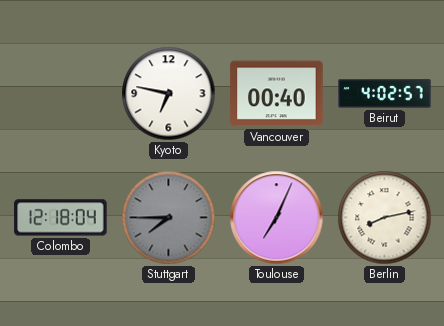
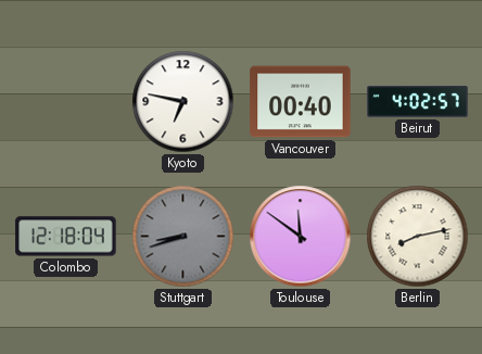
Stuttgart: 7:45 -> 8:42
Toulouse: 7:04 -> 11:51
